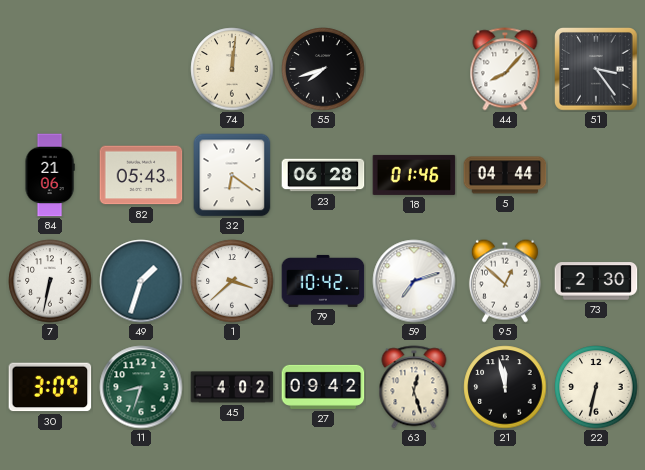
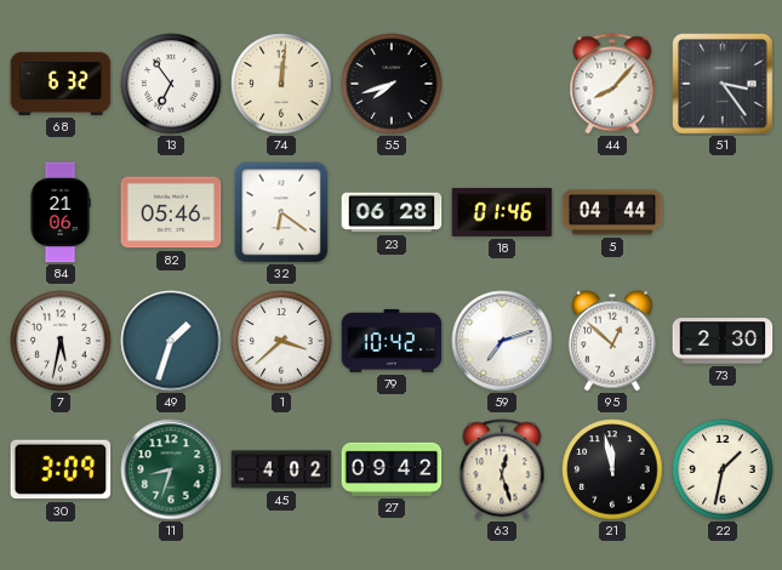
68: none -> 6:32
13: none -> 6:54
82: 05:43 -> 05:46
7: 6:32 -> 5:32
22: 6:32 -> 1:32
